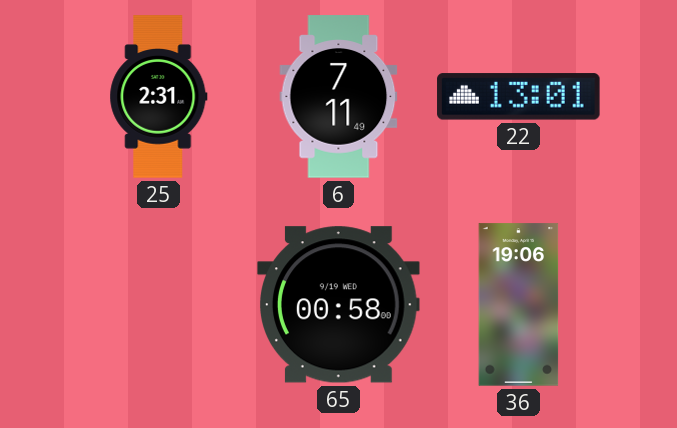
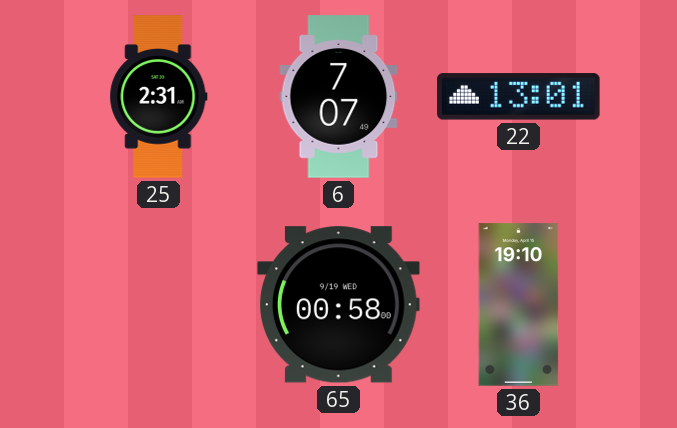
6: 7:11 -> 7:07
36: 19:06 -> 19:10
